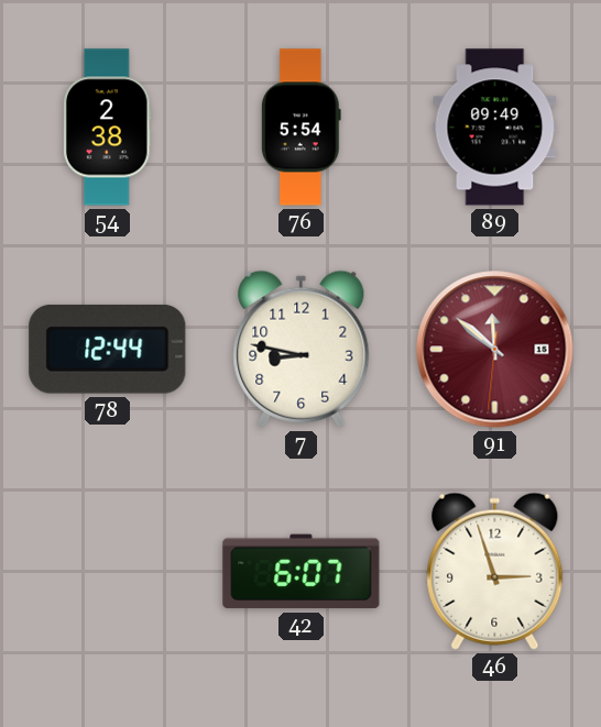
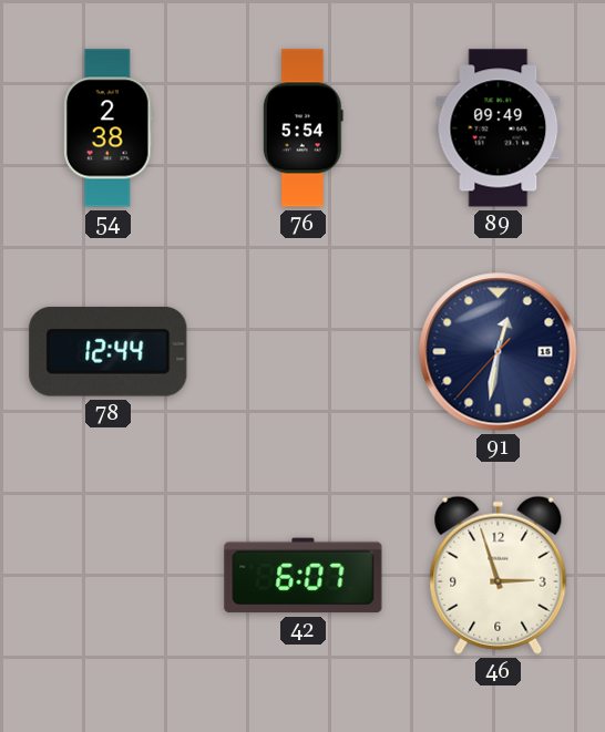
7: 8:47 -> none
91: 11:51 -> 12:31
91 dial: burgundy -> navy
